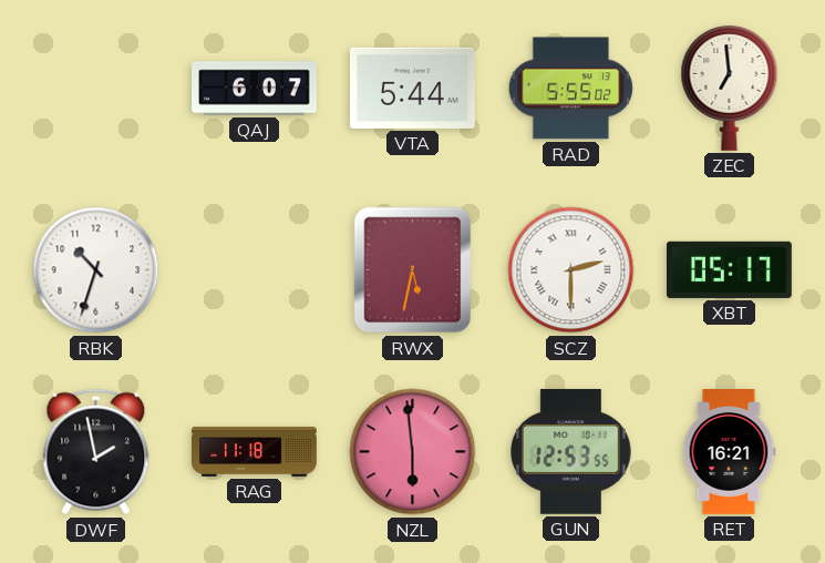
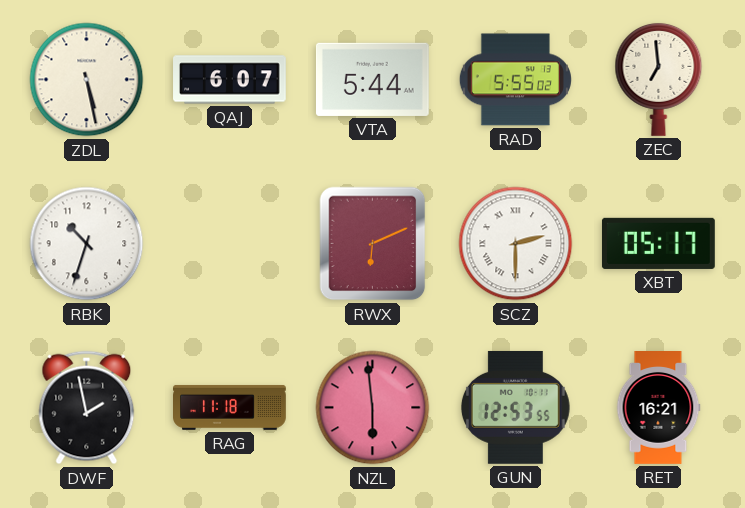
ZDL: none -> 5:28
RWX: 5:32 -> 6:11
